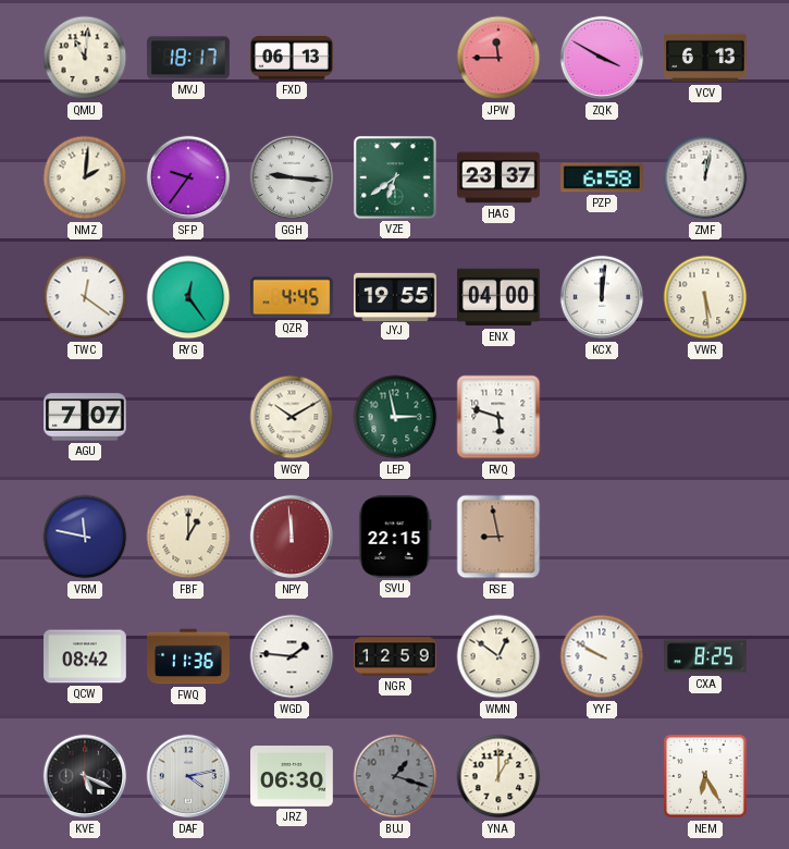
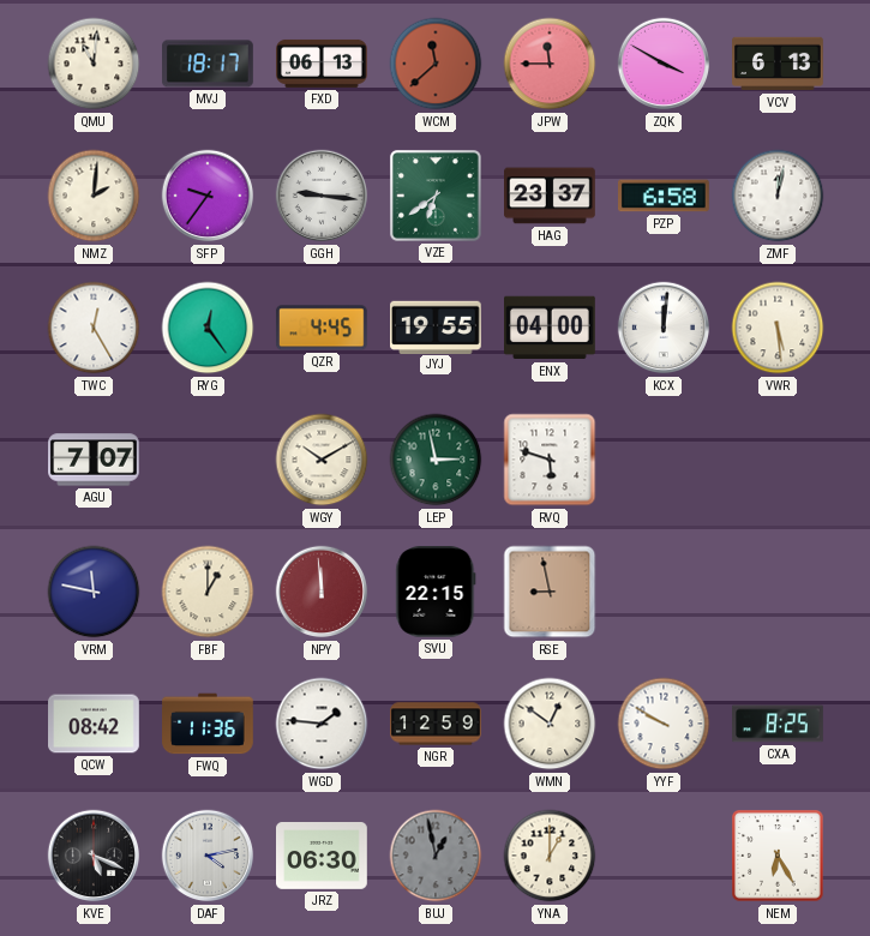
WCM: none -> 11:38
TWC: 12:21 -> 12:25
BUJ: 1:18 -> 12:58
